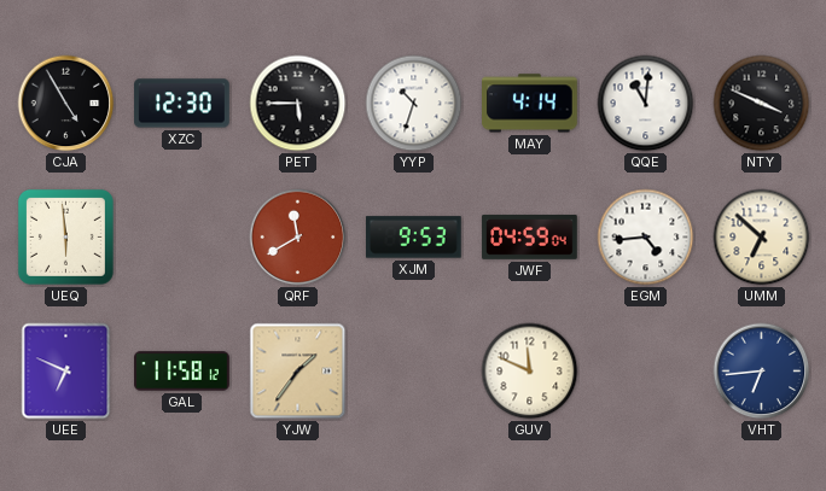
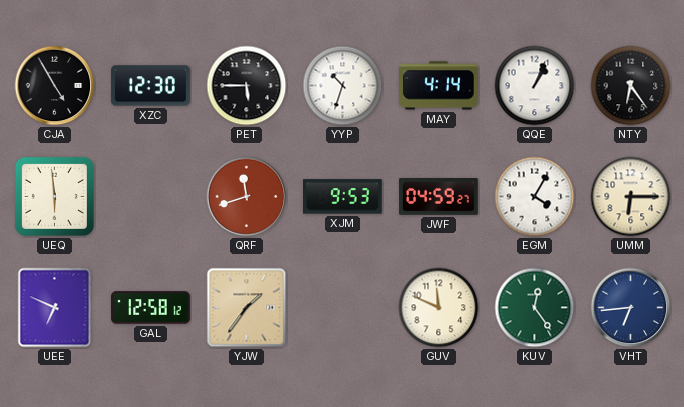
QQE: 11:01 -> 1:04
NTY: 3:49 -> 6:24
QRF: 11:40 -> 11:42
JWF: 04:59:04 -> 04:59:27
EGM: 4:44 -> 4:05
UMM: 6:52 -> 6:15
GAL: 11:58 -> 12:58
KUV: none -> 12:24
